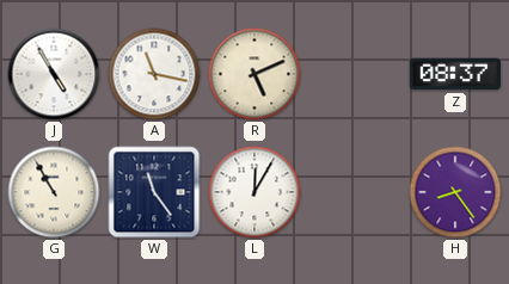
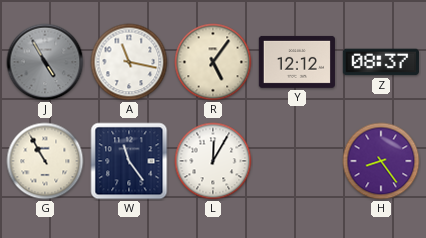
J dial: white -> grey
R: 5:11 -> 5:06
Y: none -> 12:12
